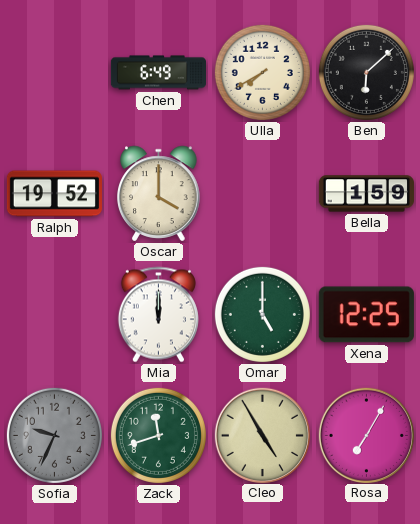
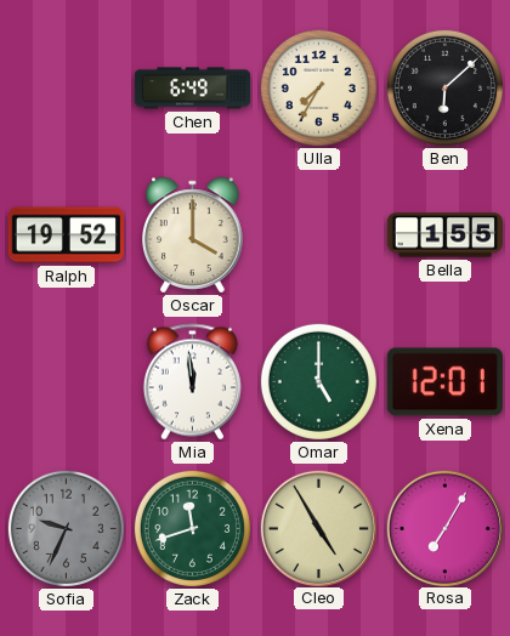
Ulla: 7:40 -> 7:35
Bella: 1:59 -> 1:55
Mia: 12:00 -> 11:59
Xena: 12:25 -> 12:01
